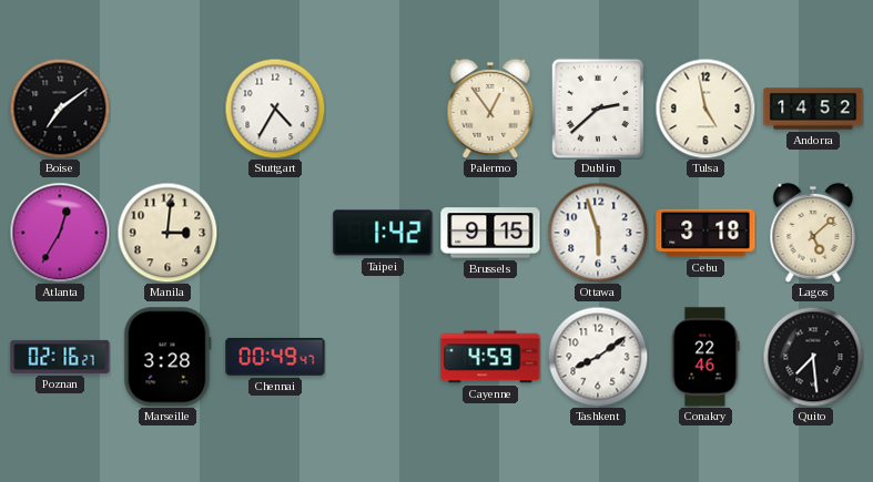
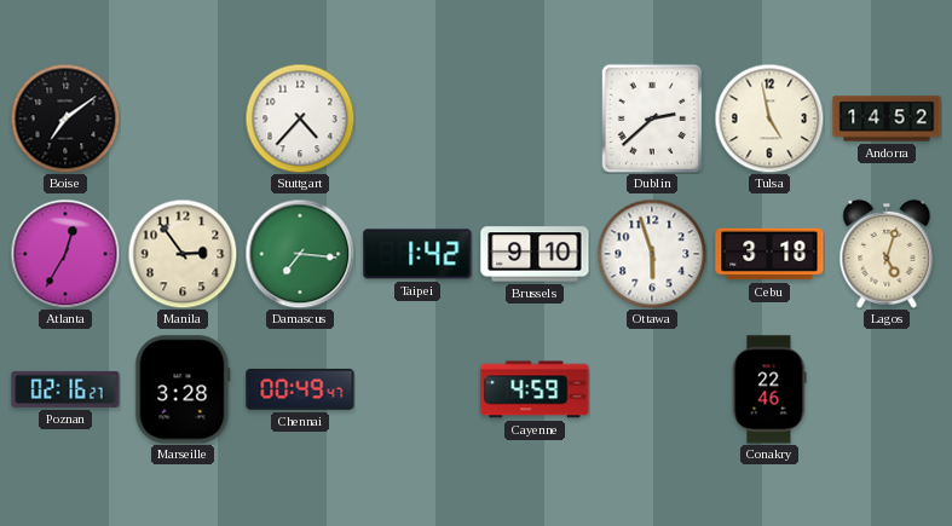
Stuttgart: 4:35 -> 4:37
Palermo: 12:54 -> none
Manila: 3:01 -> 2:54
Damascus: none -> 7:16
Brussels: 9:15 -> 9:10
Lagos: 5:08 -> 5:03
Tashkent: 8:09 -> none
Quito: 7:29 -> none
